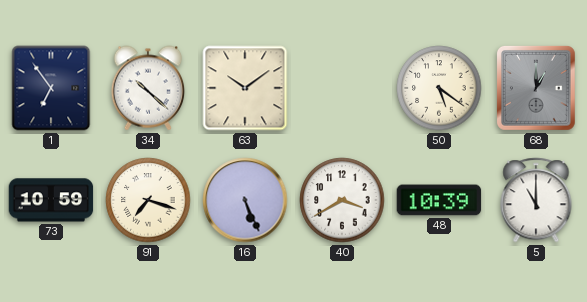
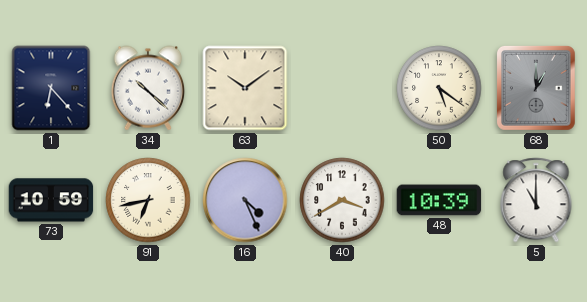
1: 6:54 -> 6:23
91: 7:18 -> 6:43
16: 5:26 -> 4:26
